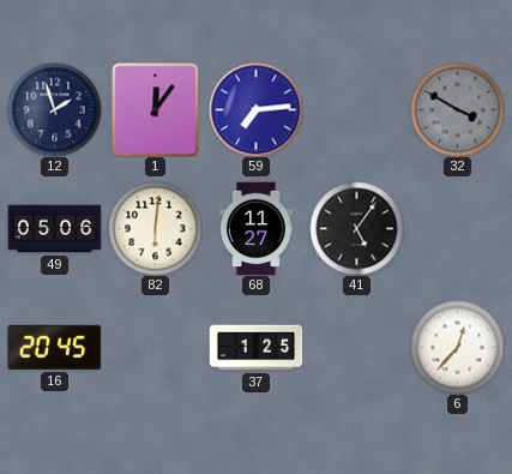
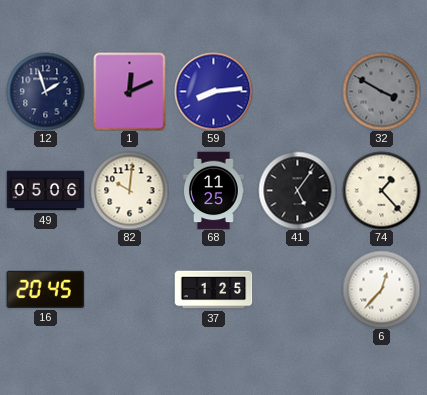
1: 12:06 -> 12:11
59: 7:14 -> 8:14
82: 6:01 -> 10:01
68: 11:27 -> 11:25
74: none -> 1:23
